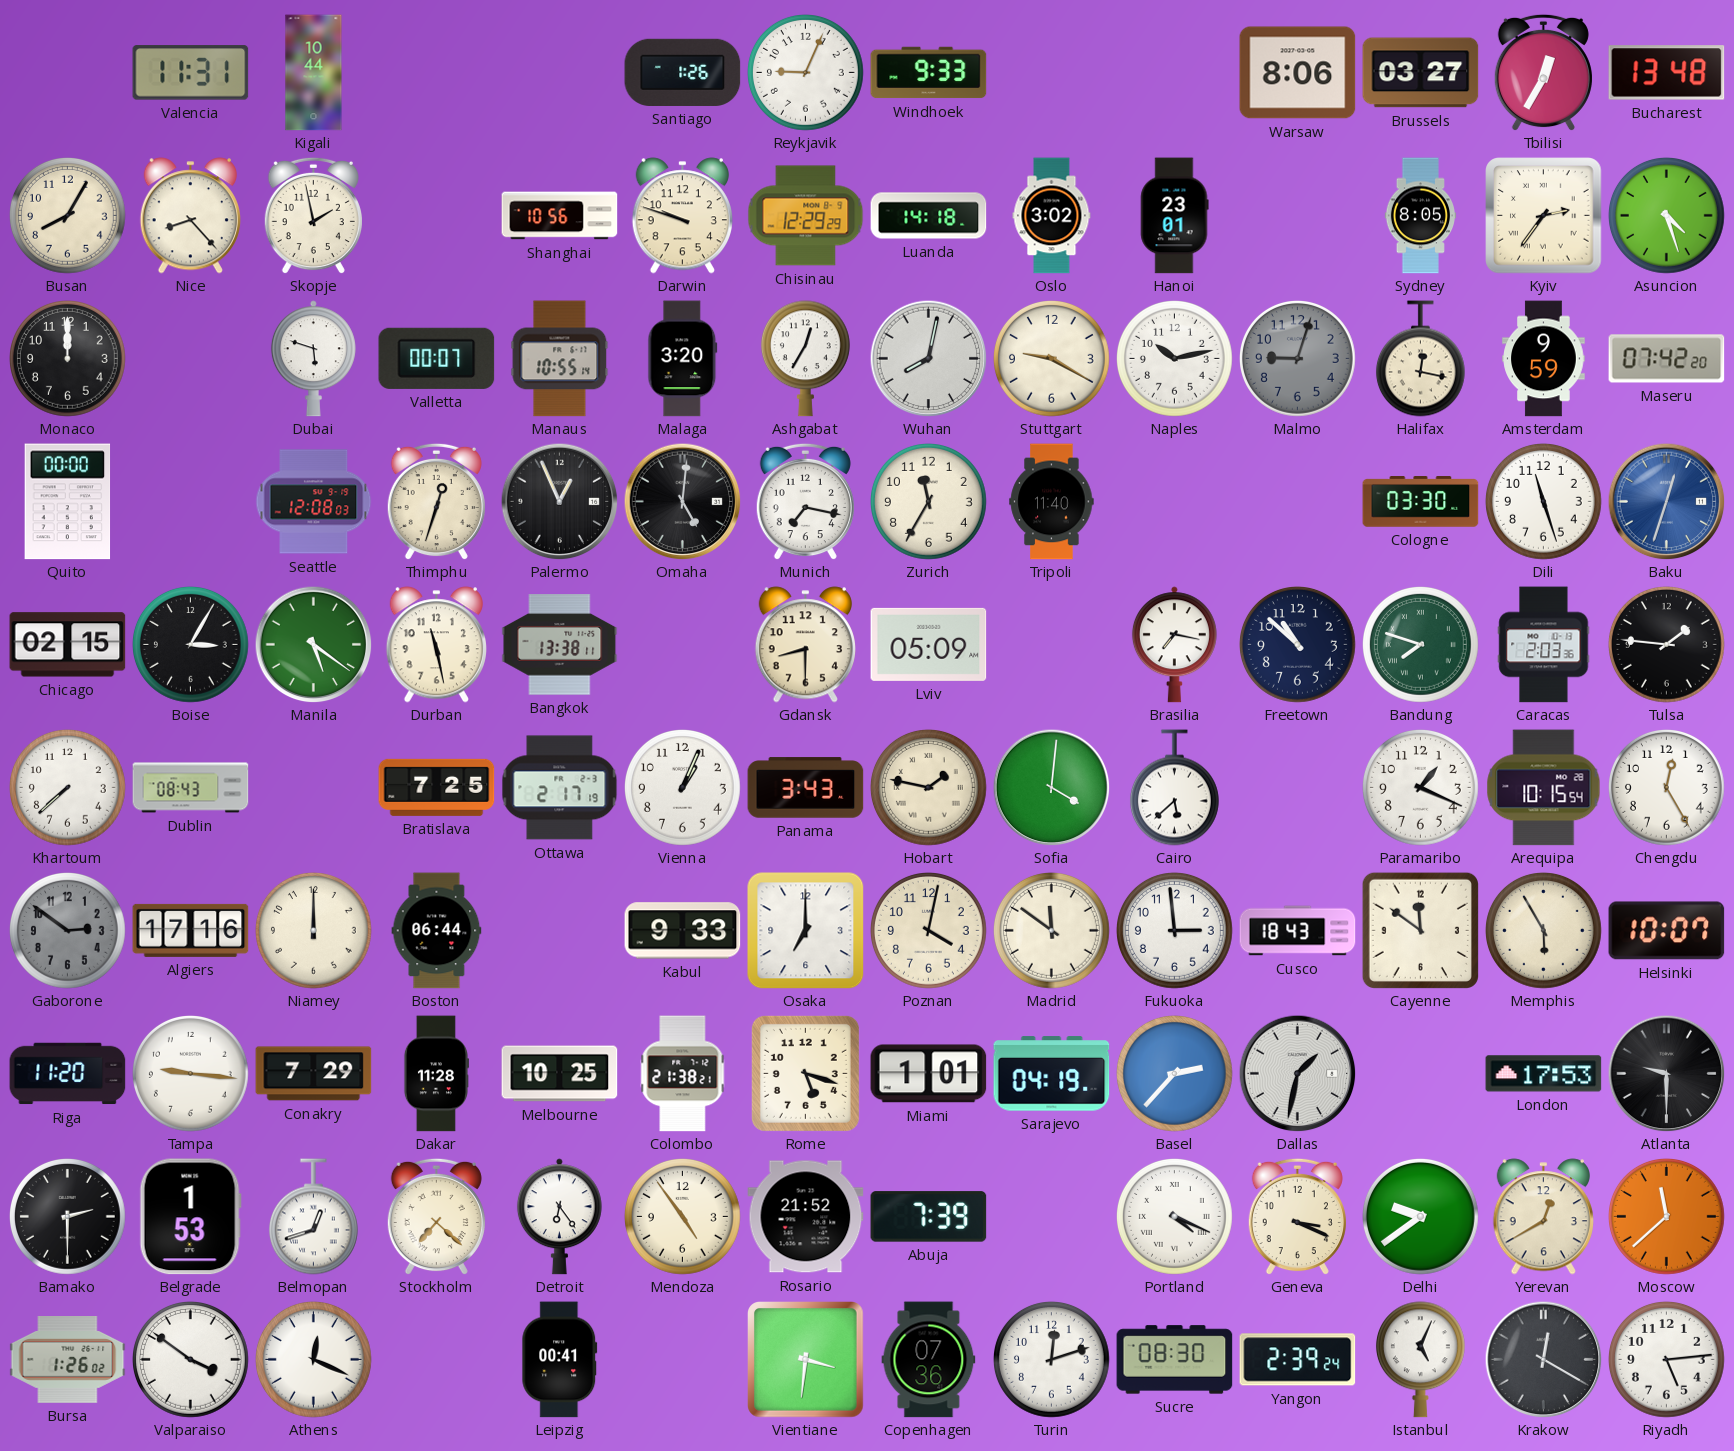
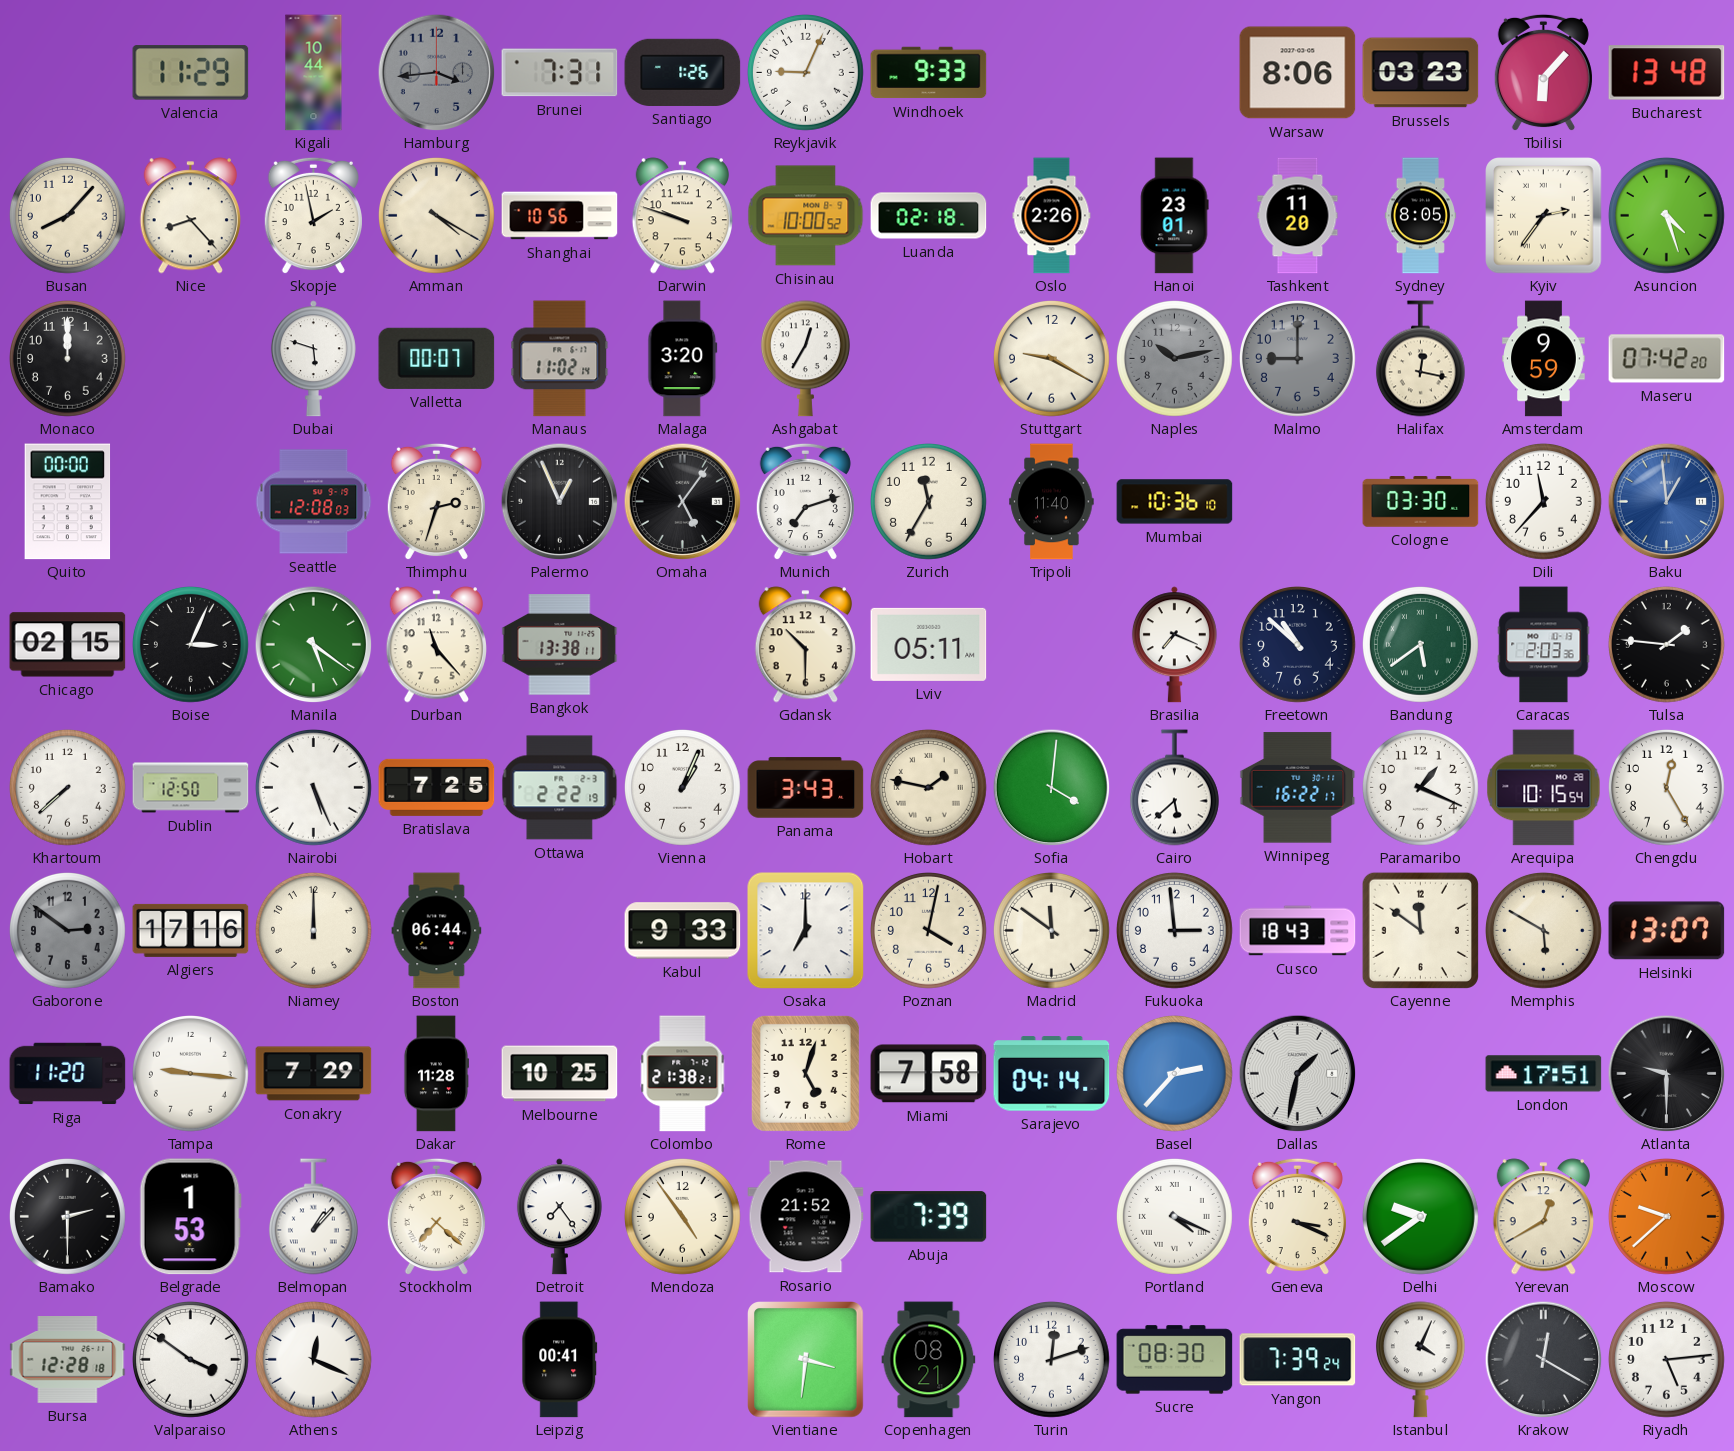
Valencia: 11:31 -> 11:29
Hamburg: none -> 3:44
Brunei: none -> 7:31
Brussels: 03:27 -> 03:23
Tbilisi: 12:35 -> 6:07
Busan: 8:05 -> 8:07
Amman: none -> 4:20
Chisinau: 12:29 -> 10:00
Luanda: 14:18 -> 02:18
Oslo: 3:02 -> 2:26
Tashkent: none -> 11:20
Manaus: 10:55 -> 11:02
Wuhan: 8:02 -> none
Naples dial: white -> grey
Malmo: 9:03 -> 9:00
Thimphu: 12:33 -> 2:33
Omaha: 5:01 -> 5:06
Munich: 7:17 -> 7:12
Mumbai: none -> 10:36
Dili: 11:27 -> 11:37
Baku: 12:33 -> 12:59
Boise: 3:05 -> 3:04
Durban: 11:28 -> 11:23
Gdansk: 8:30 -> 10:30
Lviv: 05:09 -> 05:11
Brasilia: 7:17 -> 7:19
Bandung: 7:48 -> 5:39
Dublin: 08:43 -> 12:50
Nairobi: none -> 5:26
Ottawa: 2:17 -> 2:22
Winnipeg: none -> 16:22
Memphis: 5:55 -> 5:50
Helsinki: 10:07 -> 13:07
Rome: 5:18 -> 5:03
Miami: 1:01 -> 7:58
Sarajevo: 04:19 -> 04:14
London: 17:53 -> 17:51
Belmopan: 12:42 -> 1:07
Detroit: 6:24 -> 7:24
Moscow: 11:38 -> 9:38
Bursa: 1:26 -> 12:28
Copenhagen: 07:36 -> 08:21
Yangon: 2:39 -> 7:39
Istanbul: 5:04 -> 4:04
